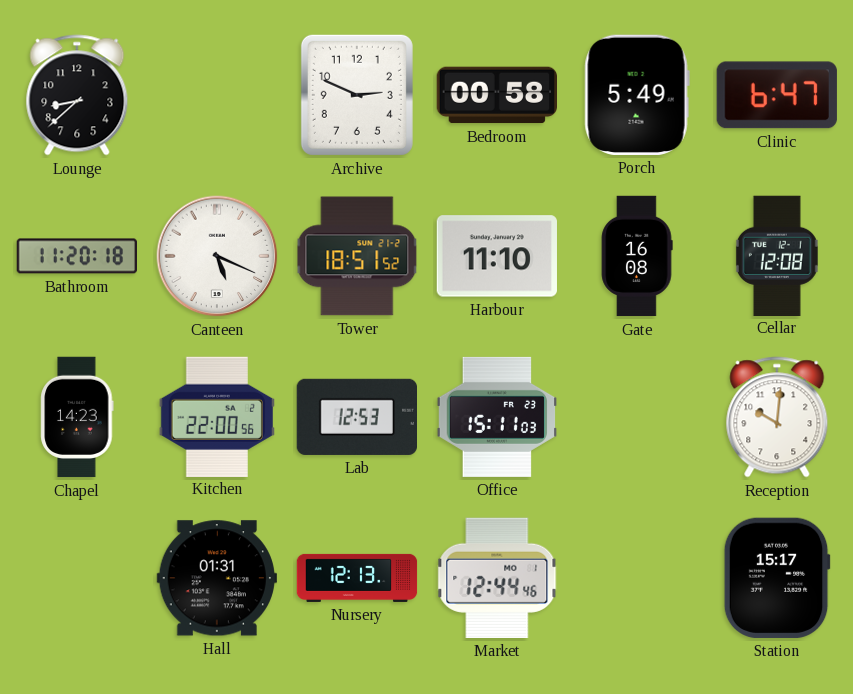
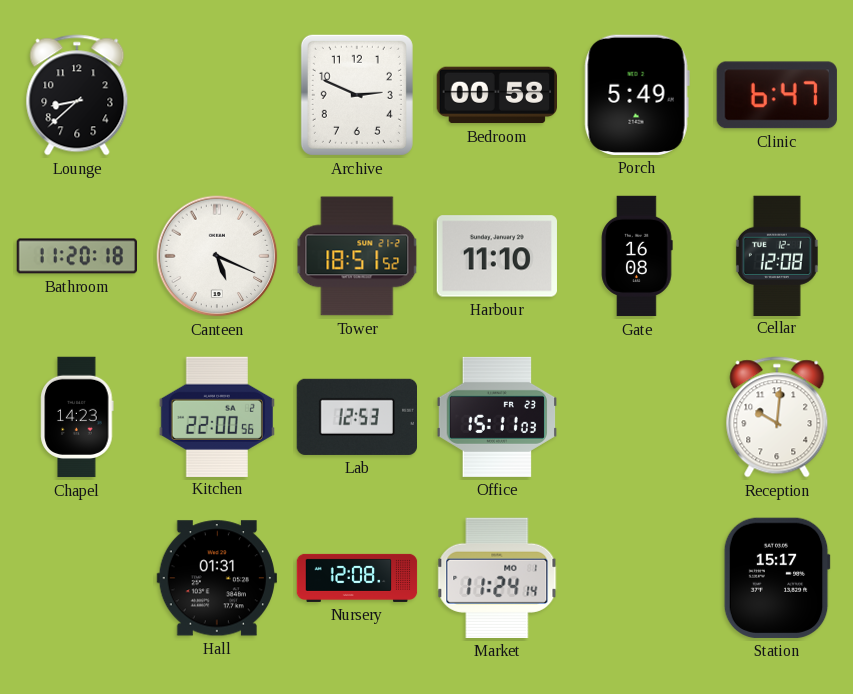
Nursery: 12:13 -> 12:08
Market: 12:44 -> 11:24
